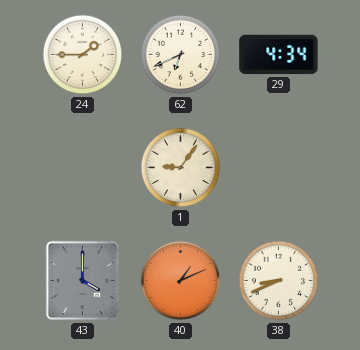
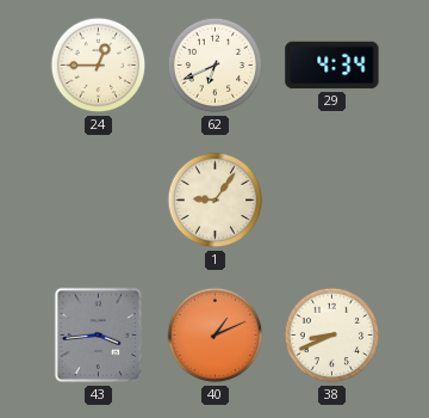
24: 1:45 -> 12:45
43: 4:00 -> 3:44
